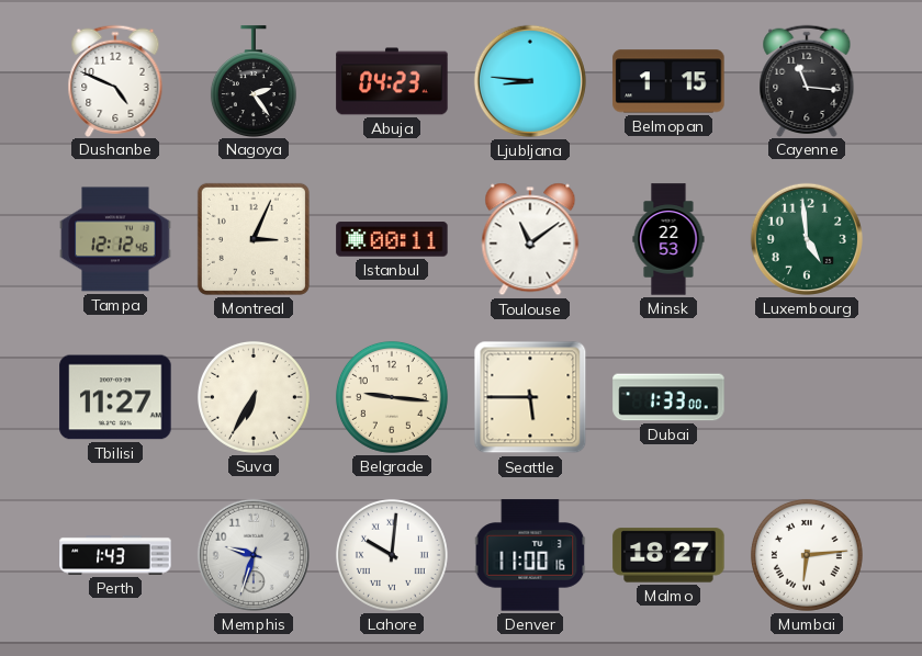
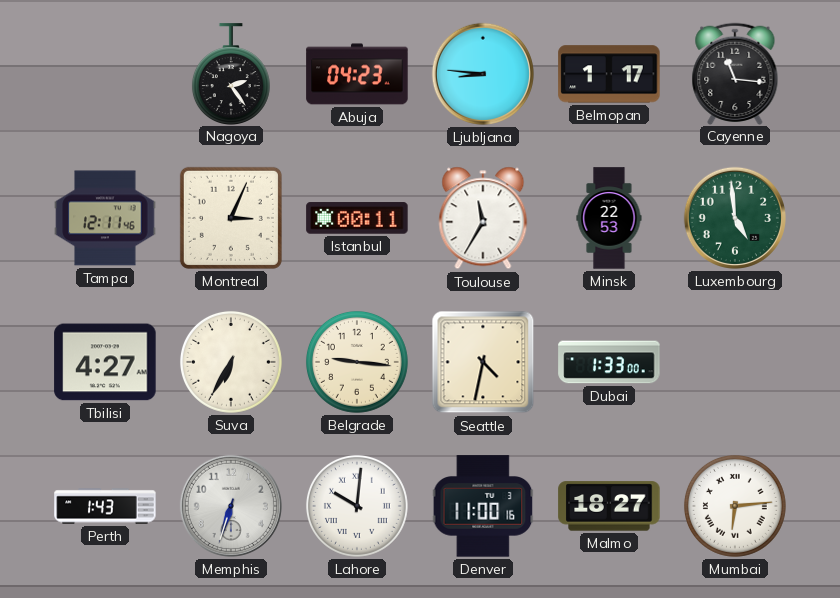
Dushanbe: 4:49 -> none
Belmopan: 1:15 -> 1:17
Tampa: 12:12 -> 12:11
Toulouse: 11:09 -> 11:35
Tbilisi: 11:27 -> 4:27
Seattle: 5:45 -> 4:32
Memphis: 9:33 -> 6:33
